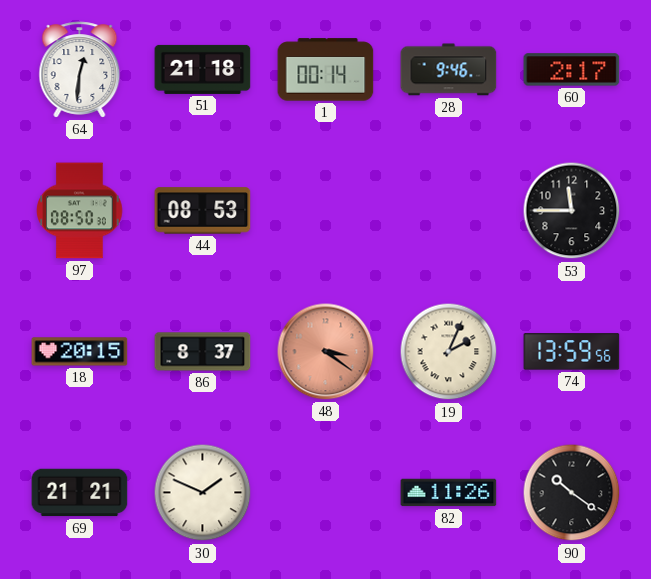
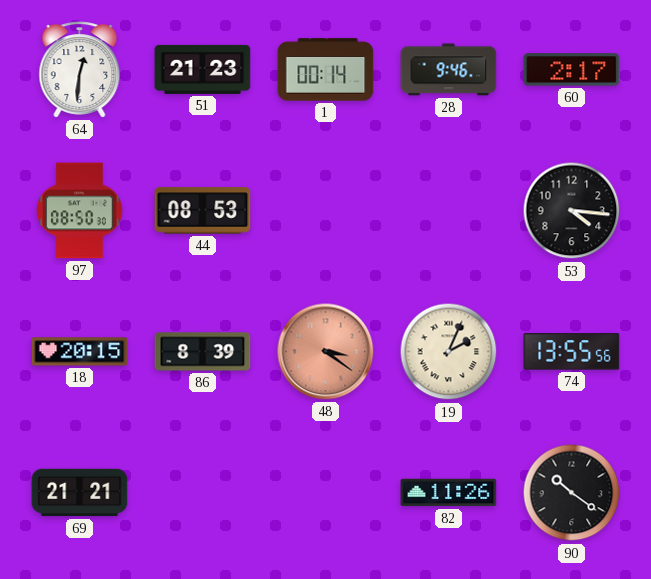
51: 21:18 -> 21:23
53: 11:45 -> 4:16
86: 8:37 -> 8:39
74: 13:59 -> 13:55
30: 1:49 -> none
